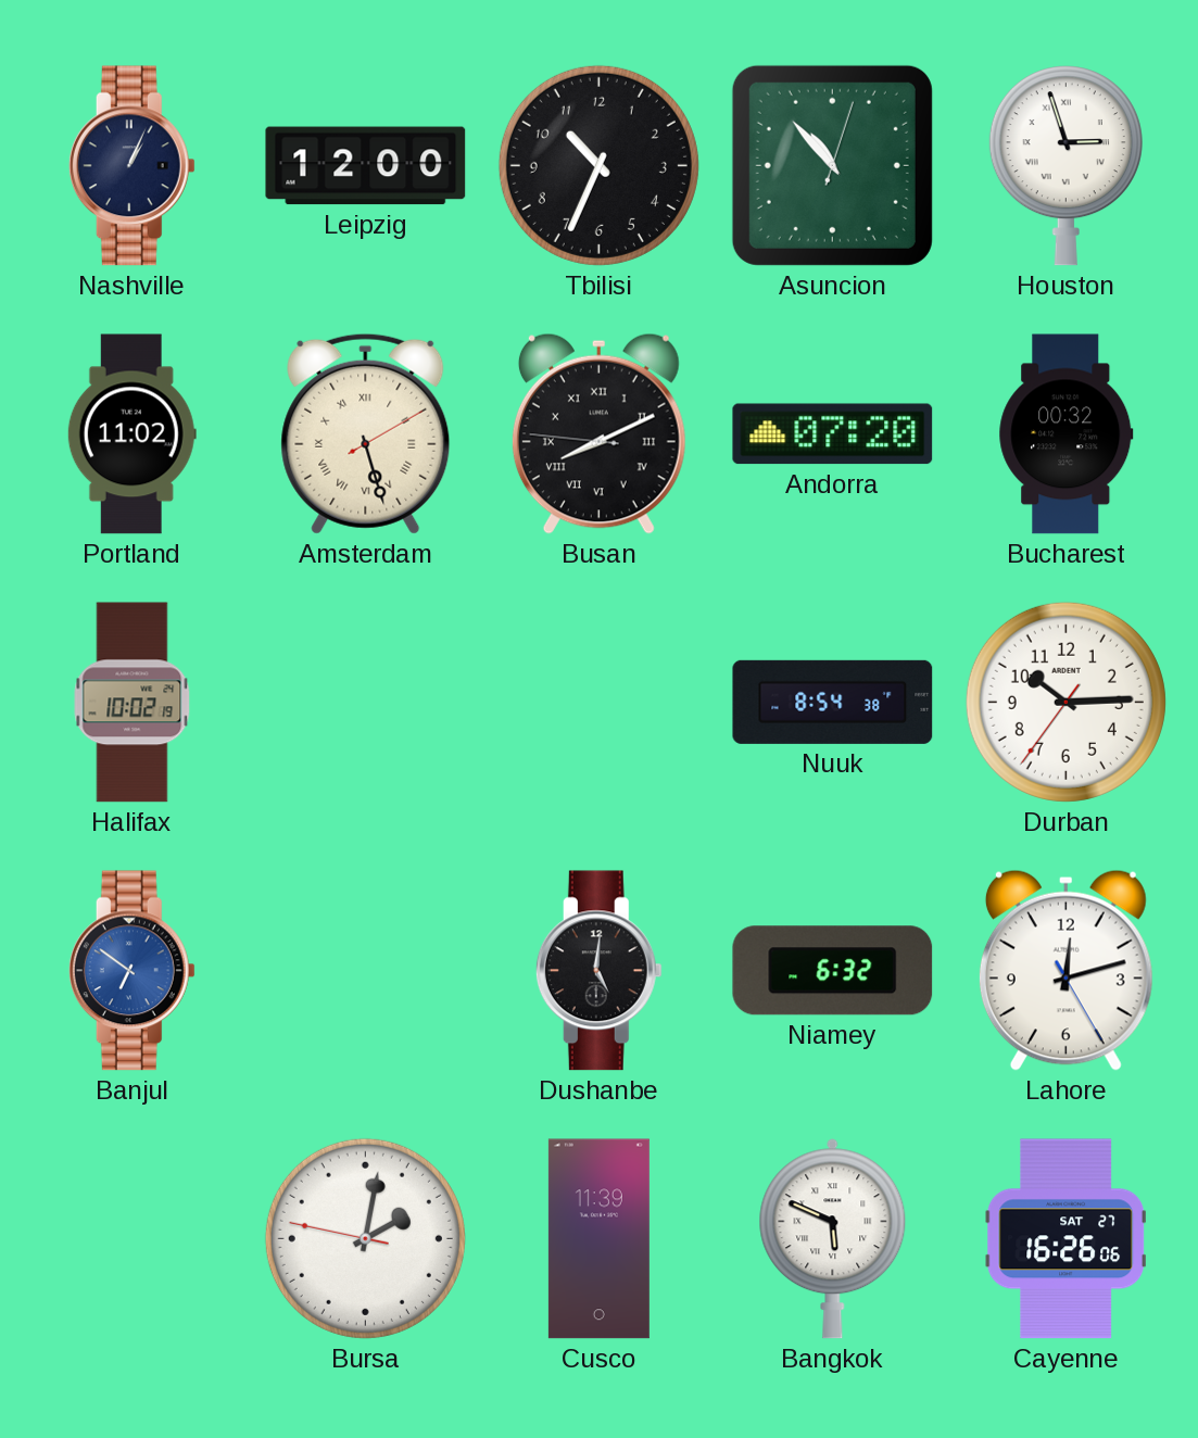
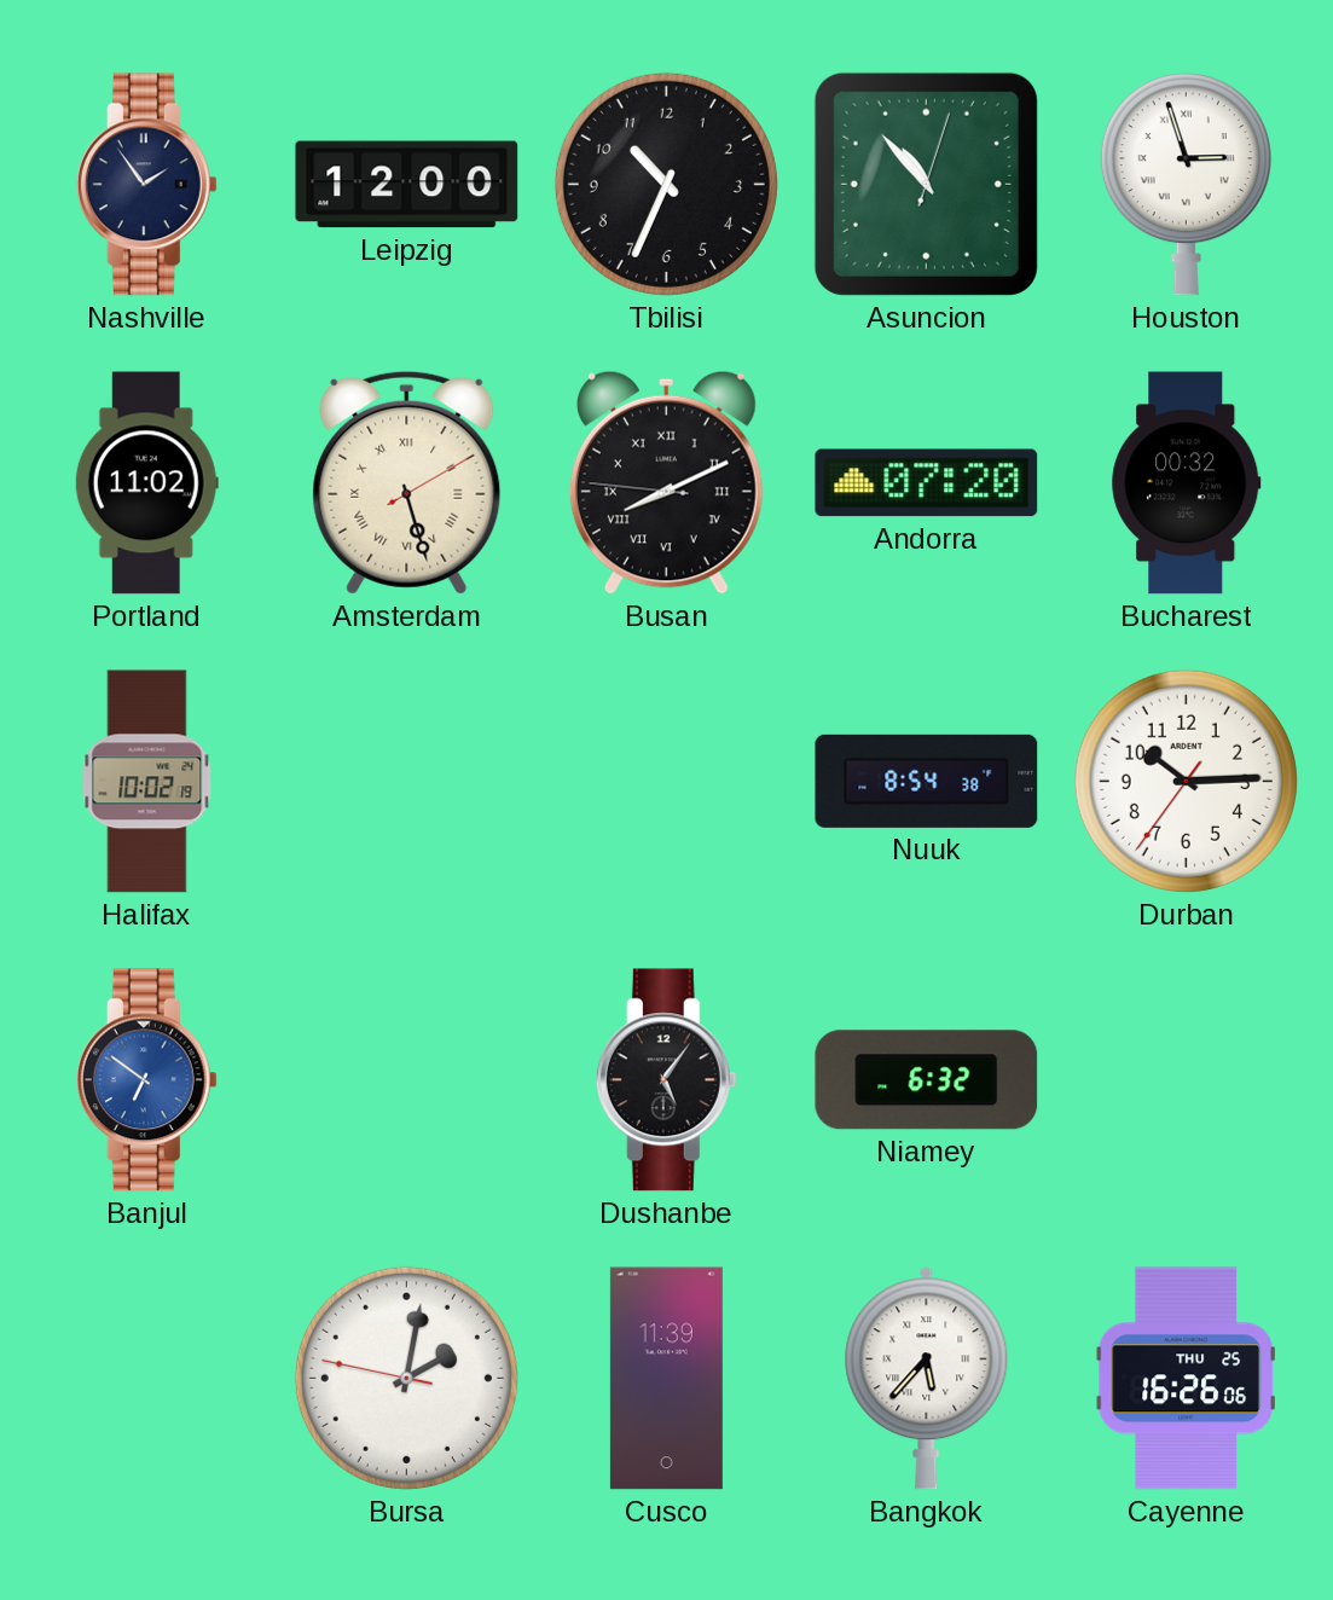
Nashville: 1:04 -> 1:54
Dushanbe: 5:01 -> 5:06
Lahore: 12:12 -> none
Bangkok: 5:49 -> 5:37
Cayenne date: SAT 27 -> THU 25
